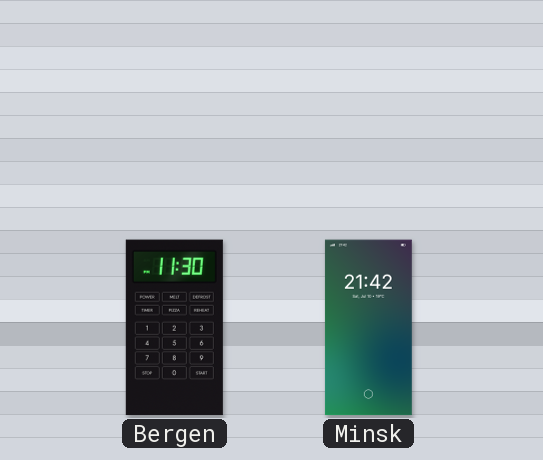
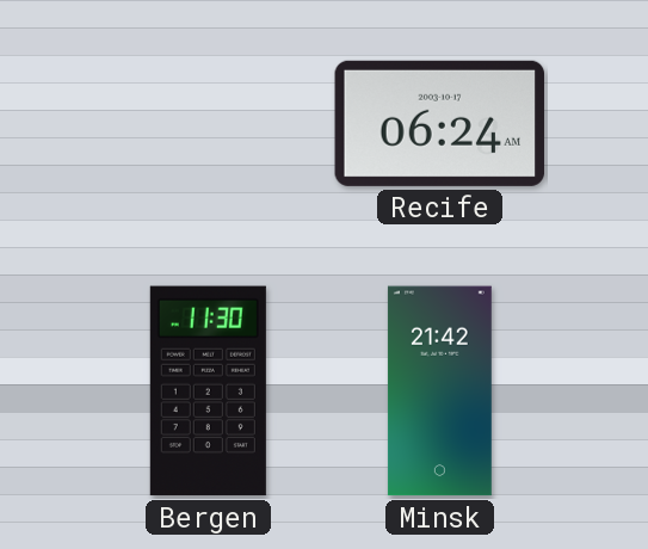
Recife: none -> 06:24
